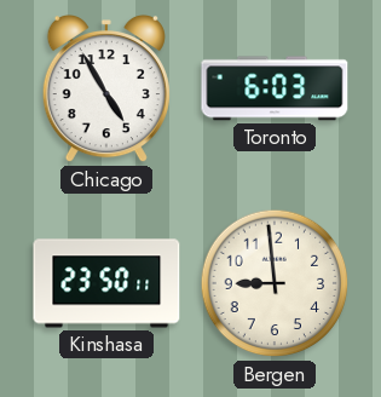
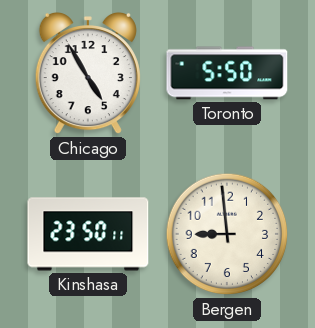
Toronto: 6:03 -> 5:50
